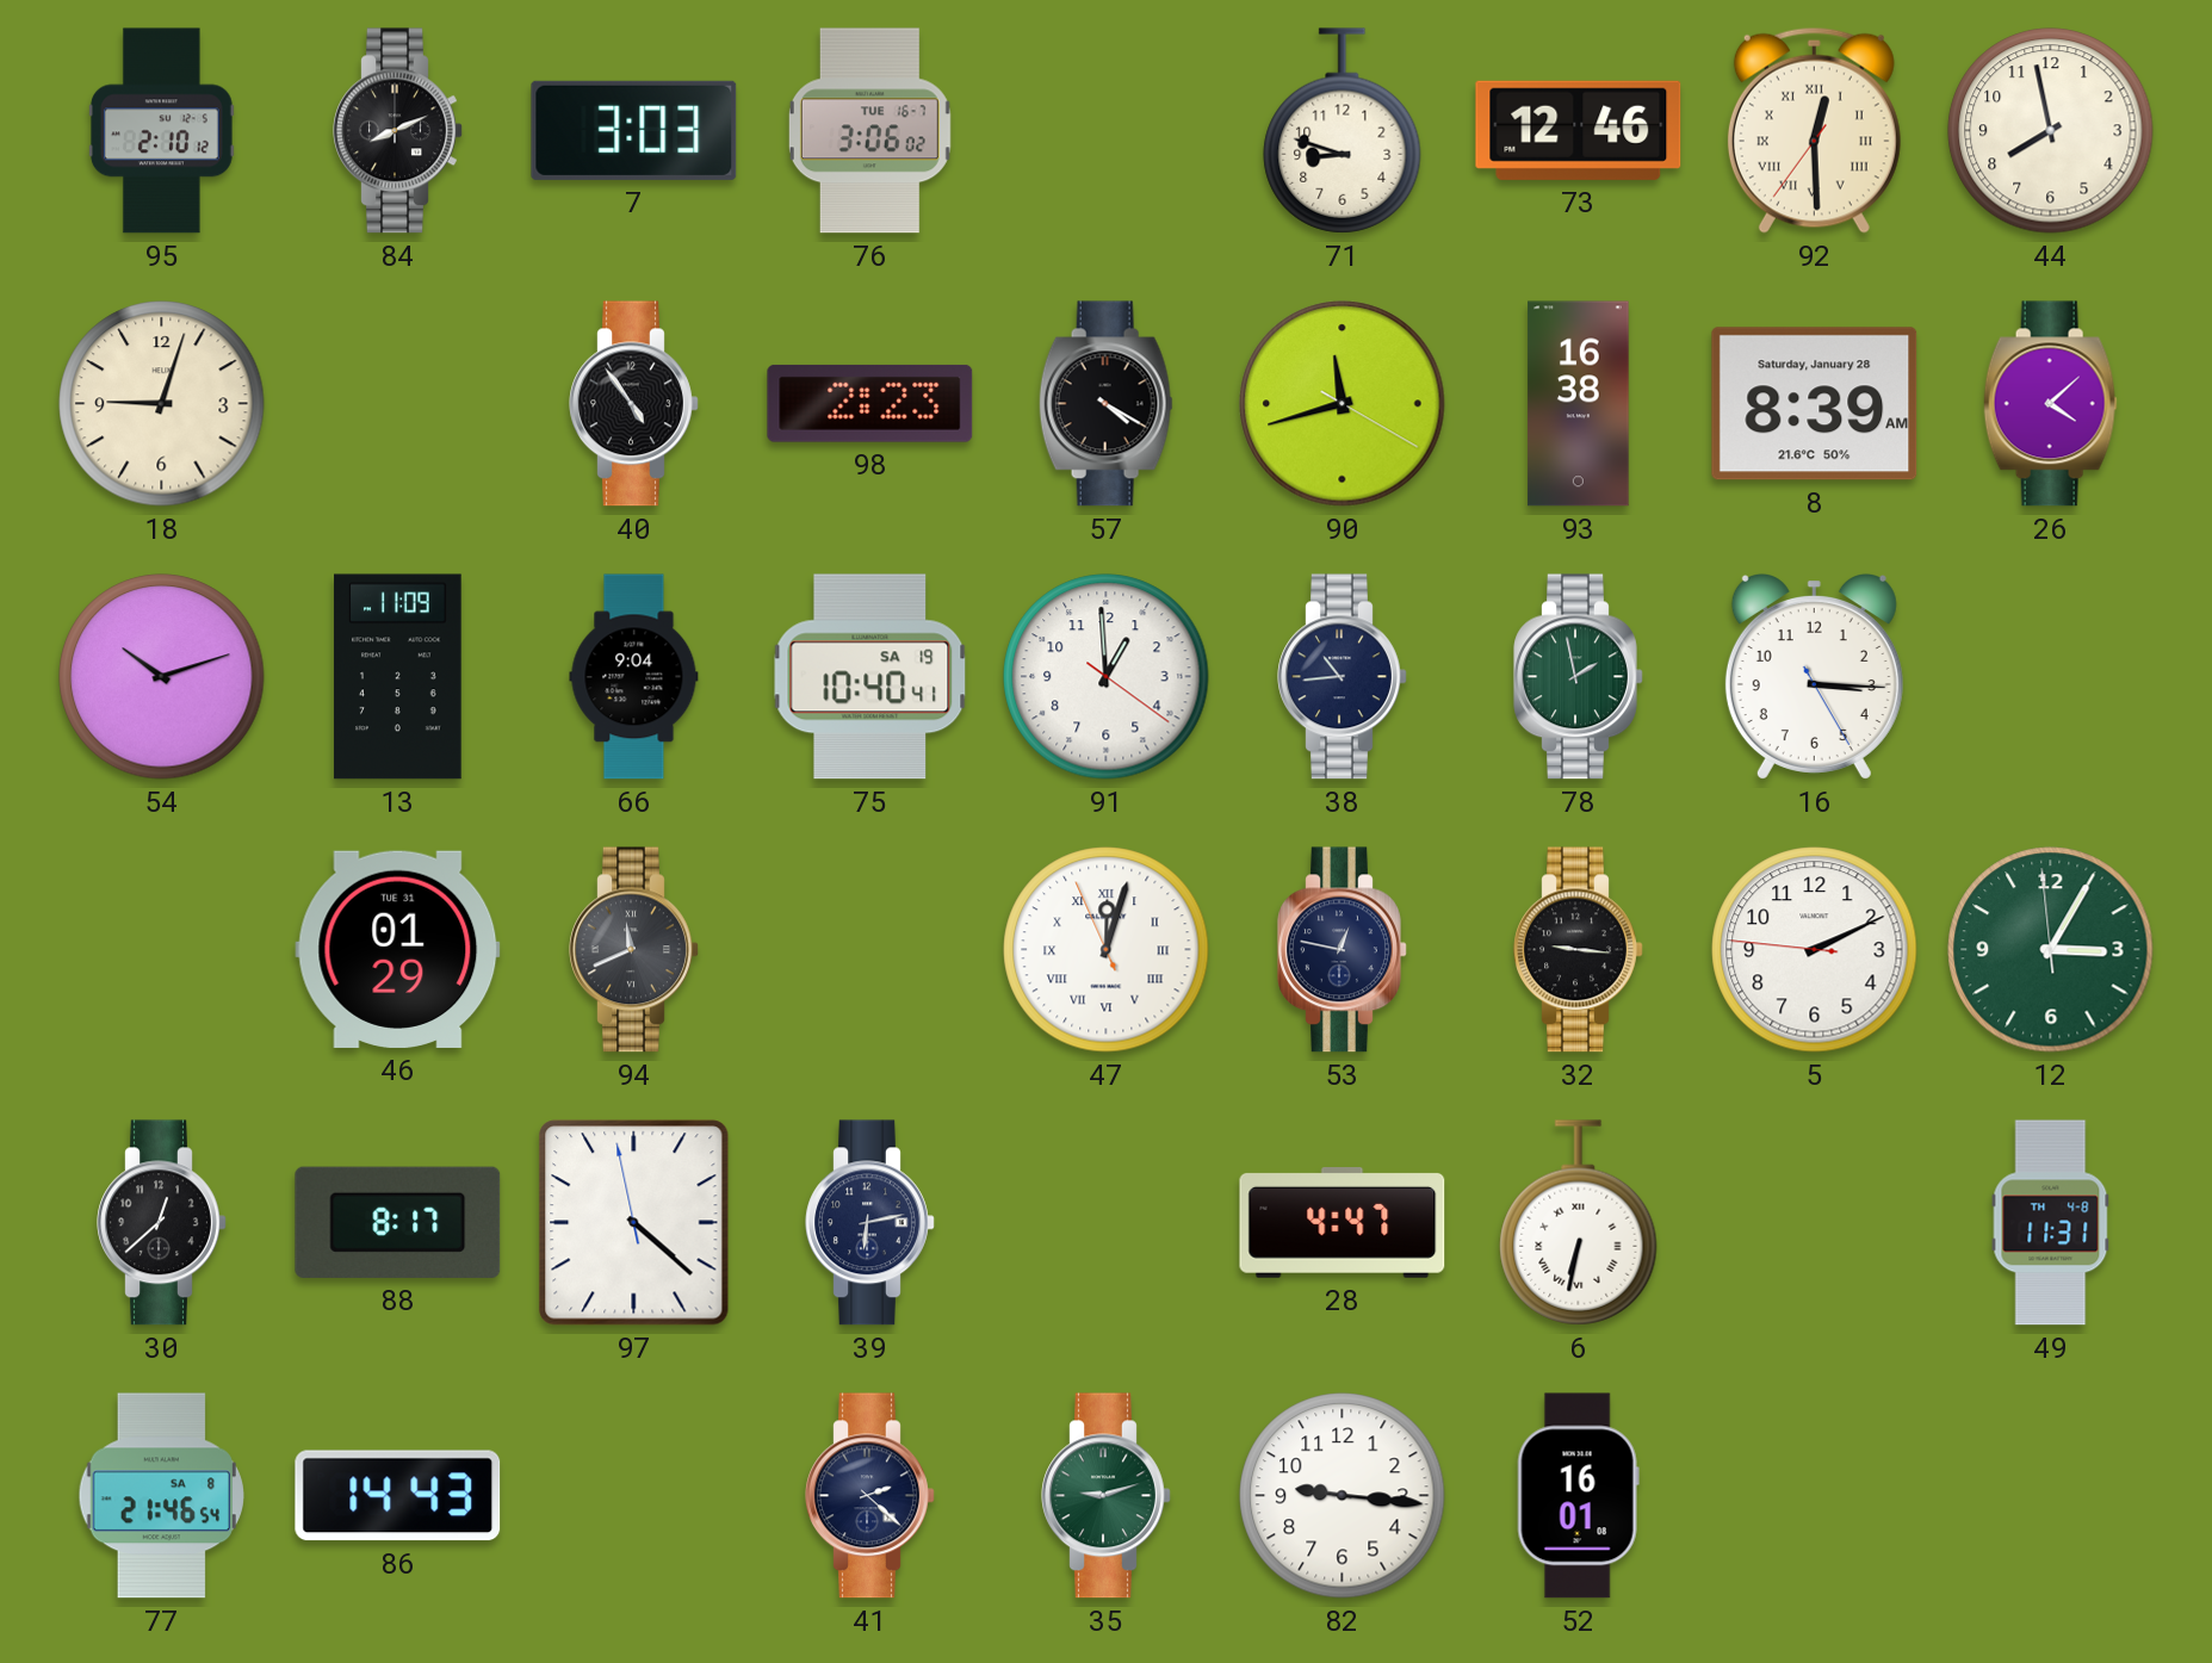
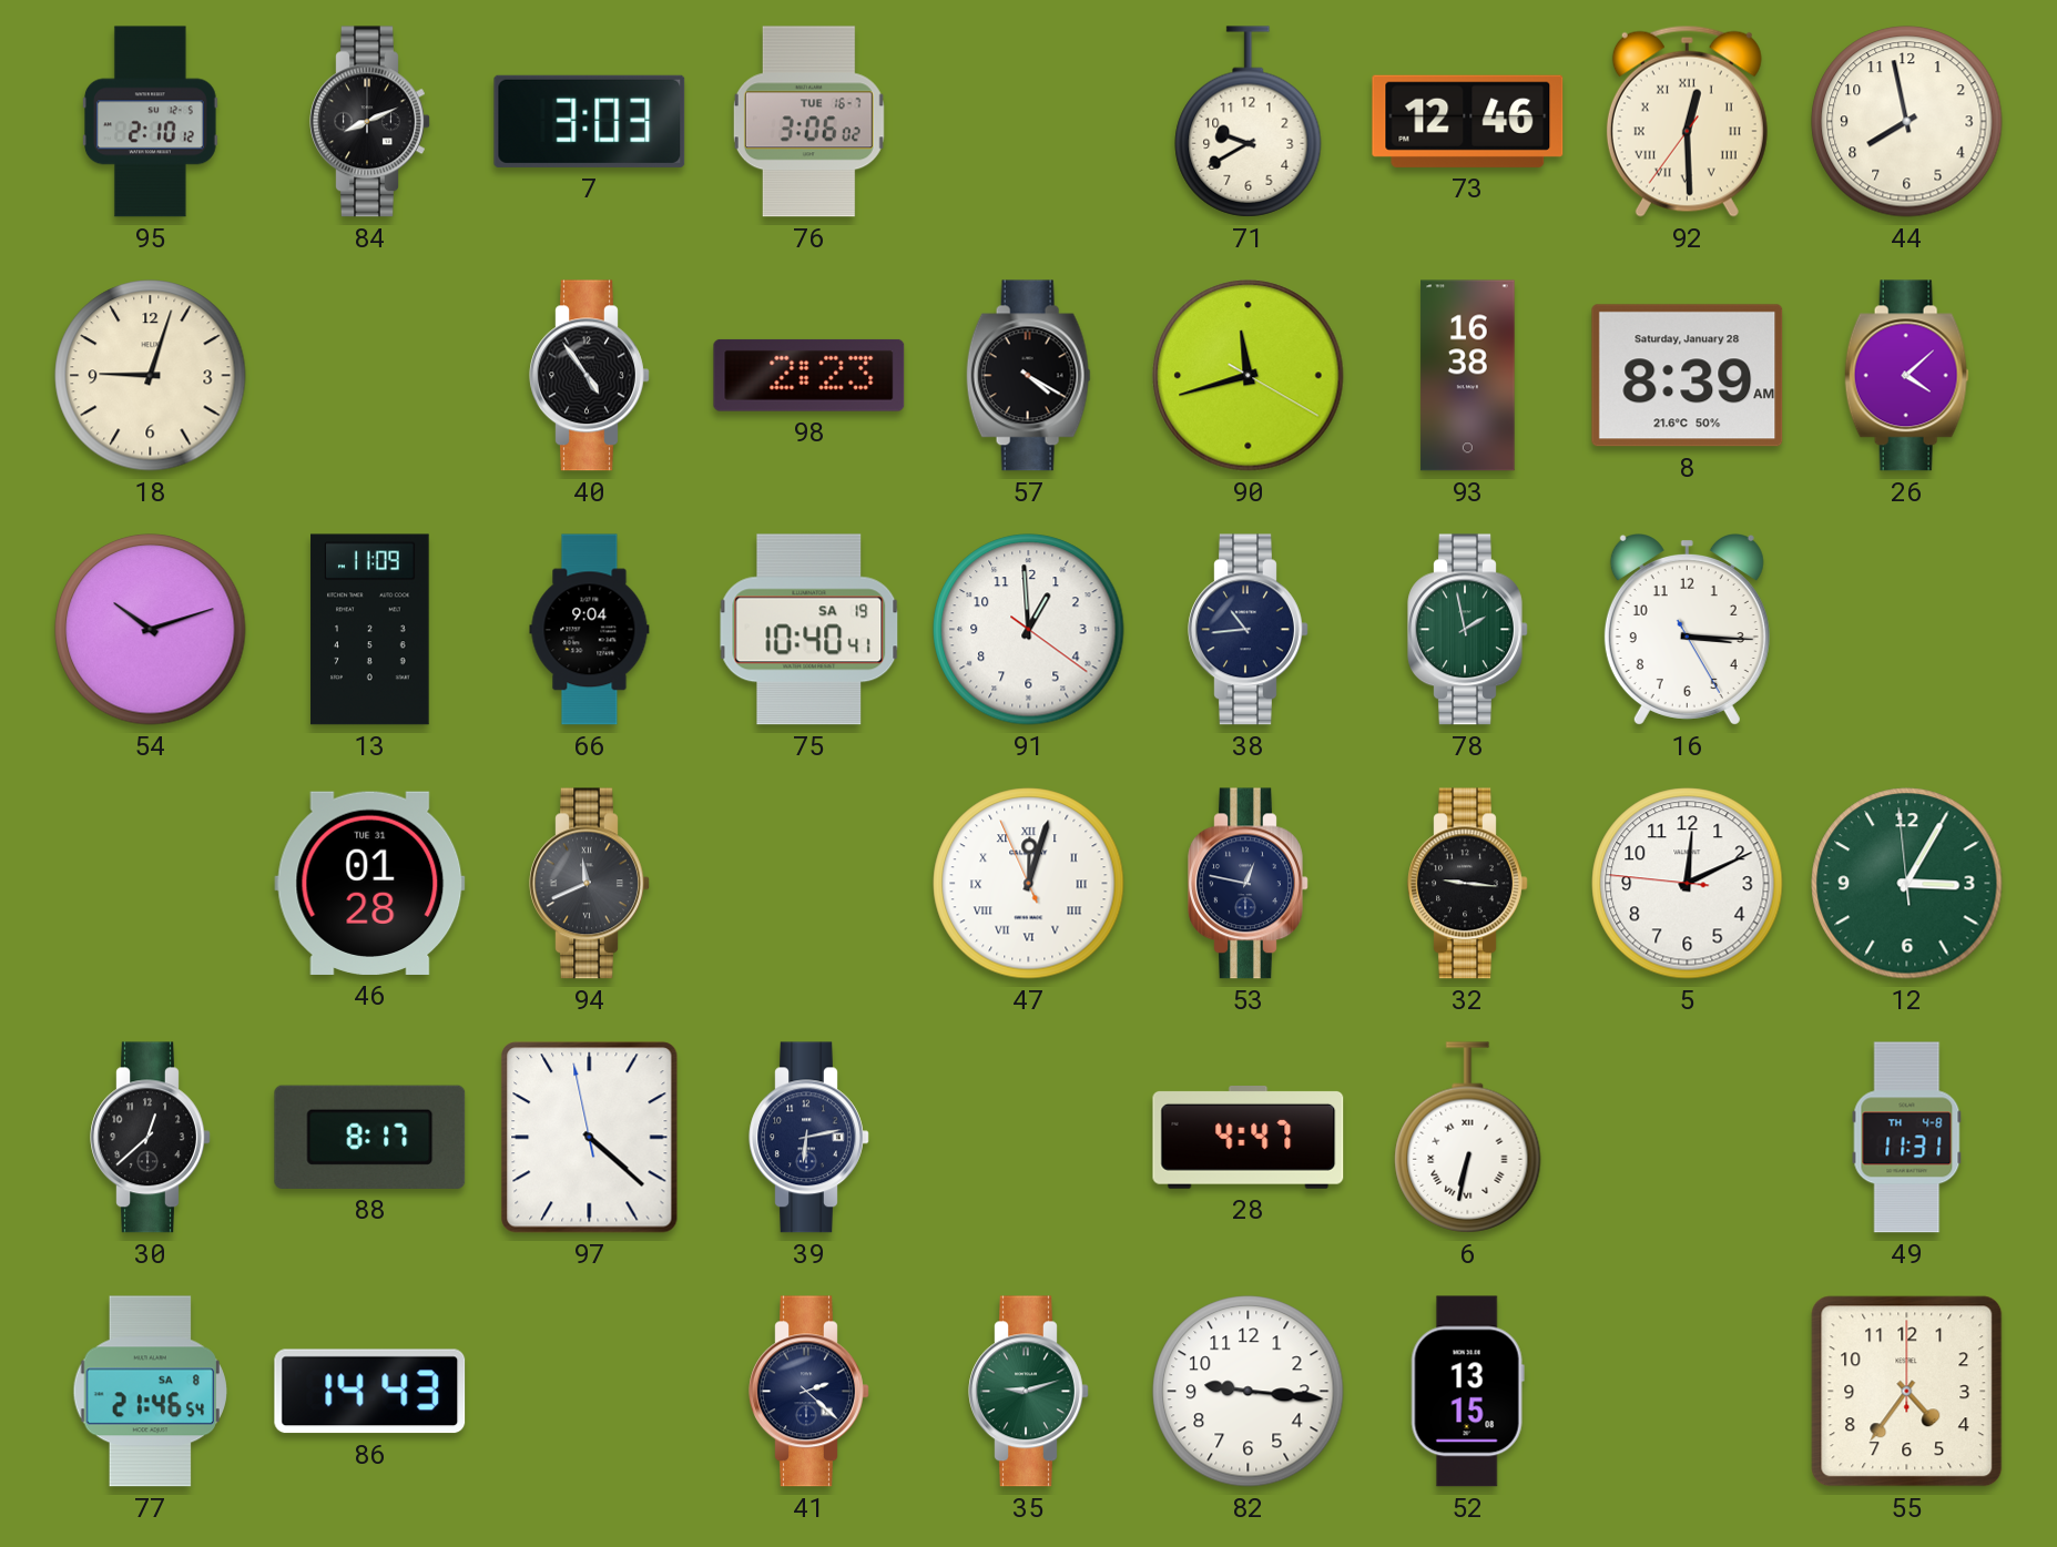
71: 8:48 -> 9:40
46: 01:29 -> 01:28
5: 2:10 -> 12:10
52: 16:01 -> 13:15
55: none -> 4:36
